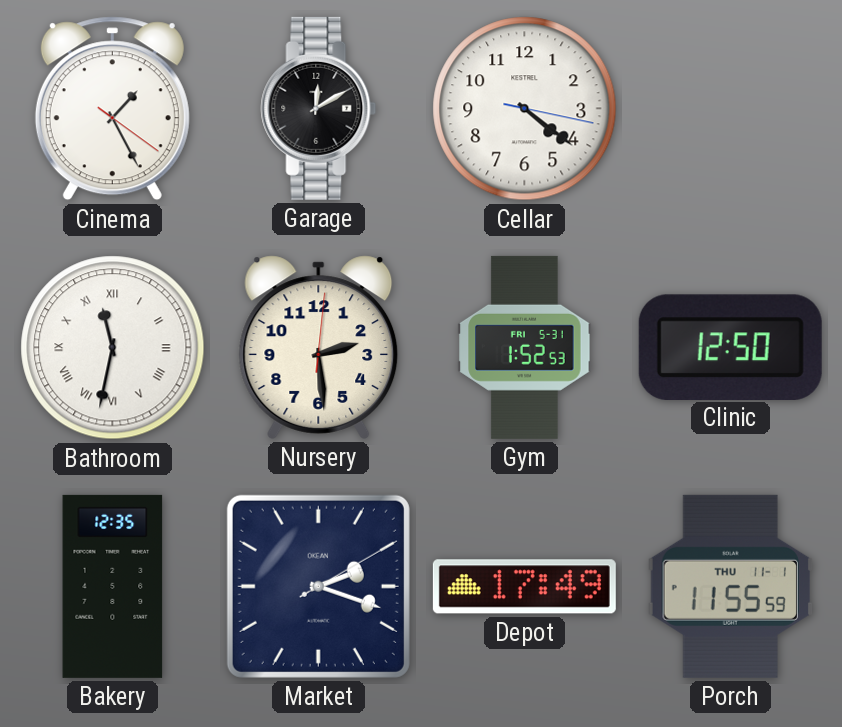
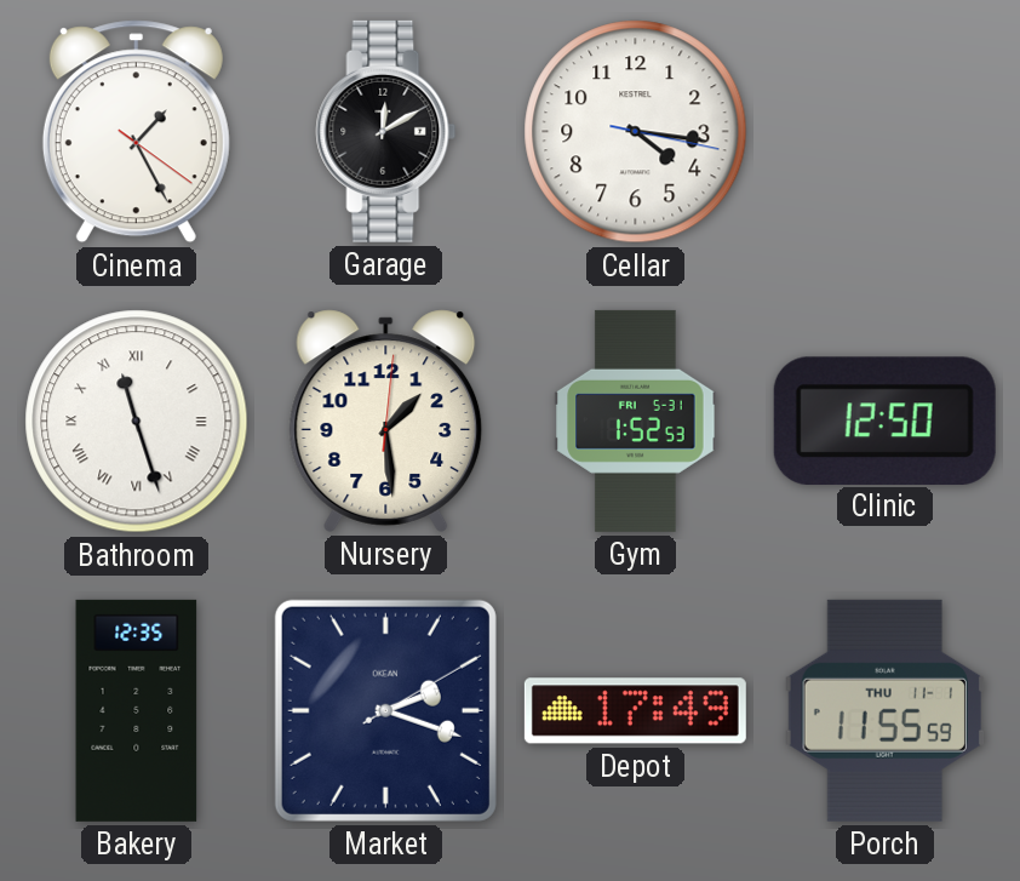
Cellar: 4:21 -> 4:16
Bathroom: 11:32 -> 11:27
Nursery: 2:29 -> 1:29
